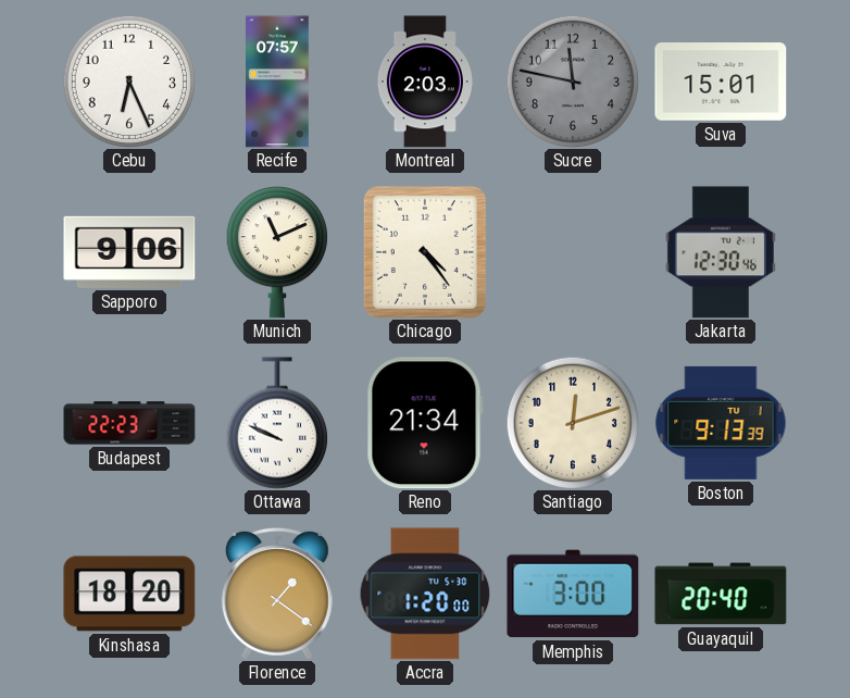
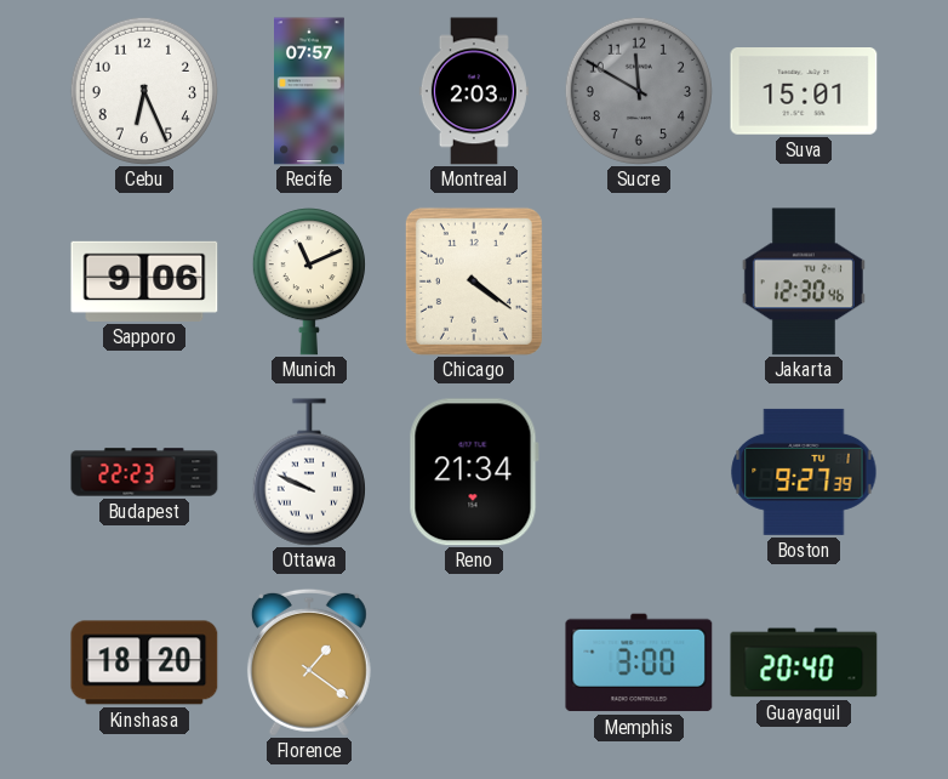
Sucre: 11:47 -> 11:50
Chicago: 4:24 -> 4:21
Santiago: 12:12 -> none
Boston: 9:13 -> 9:27
Accra: 1:20 -> none
